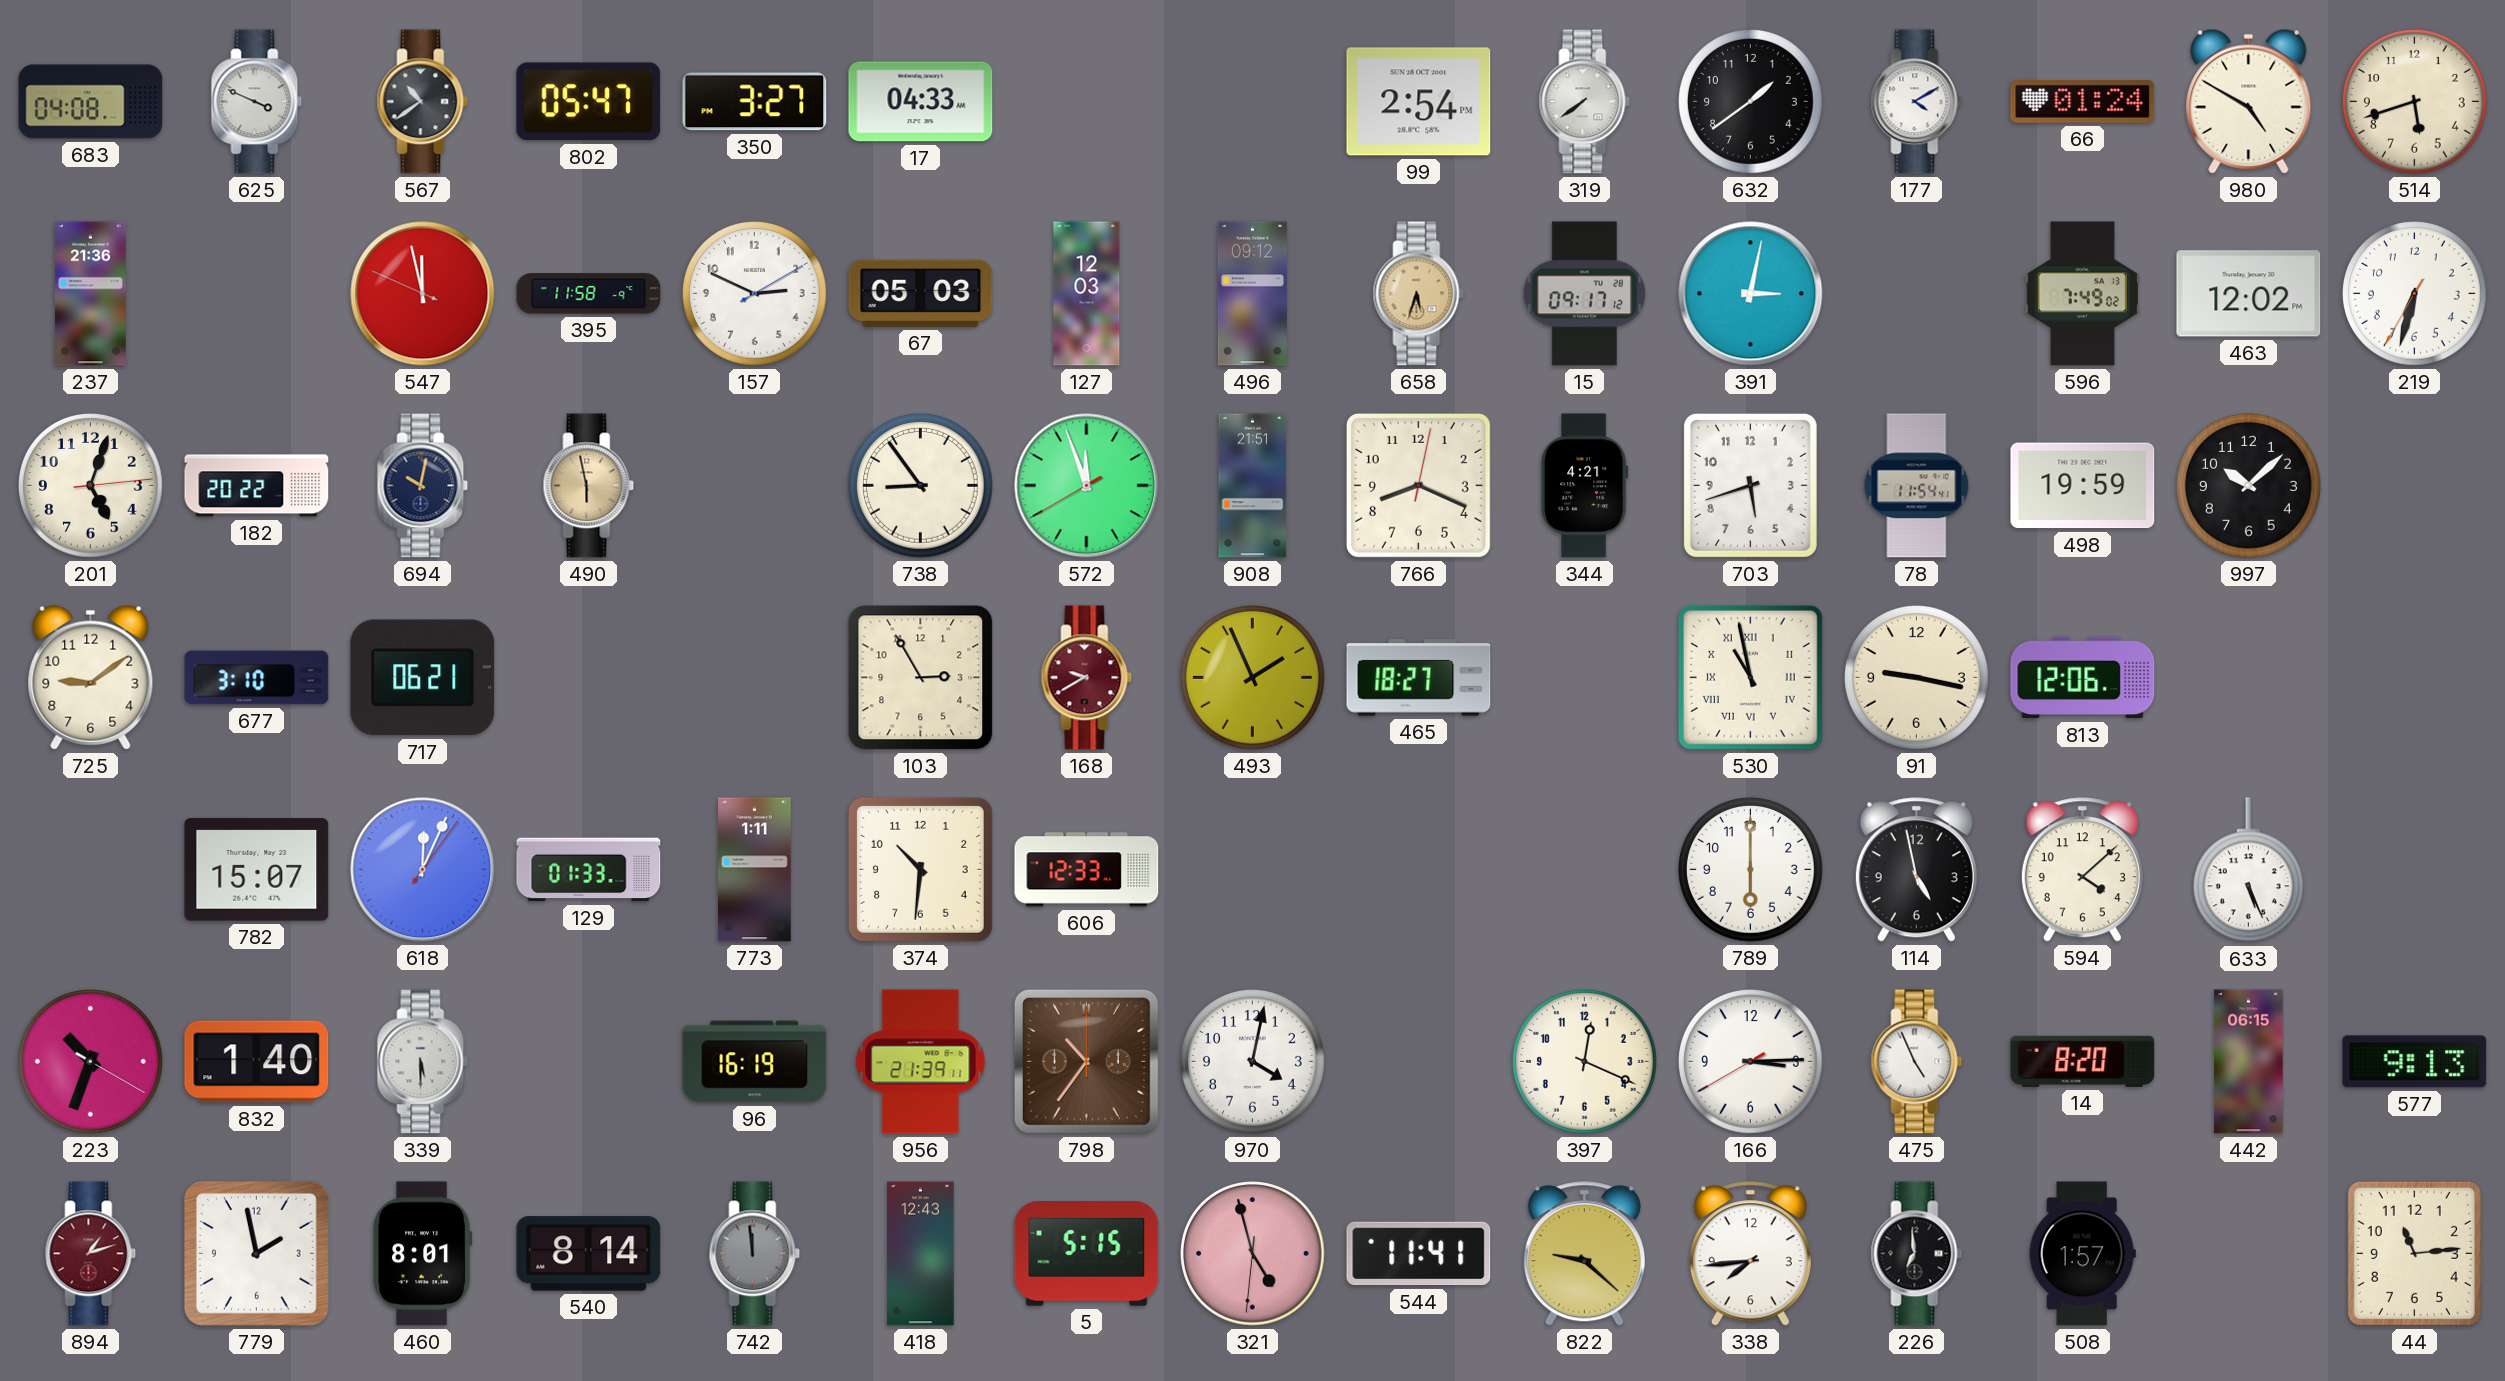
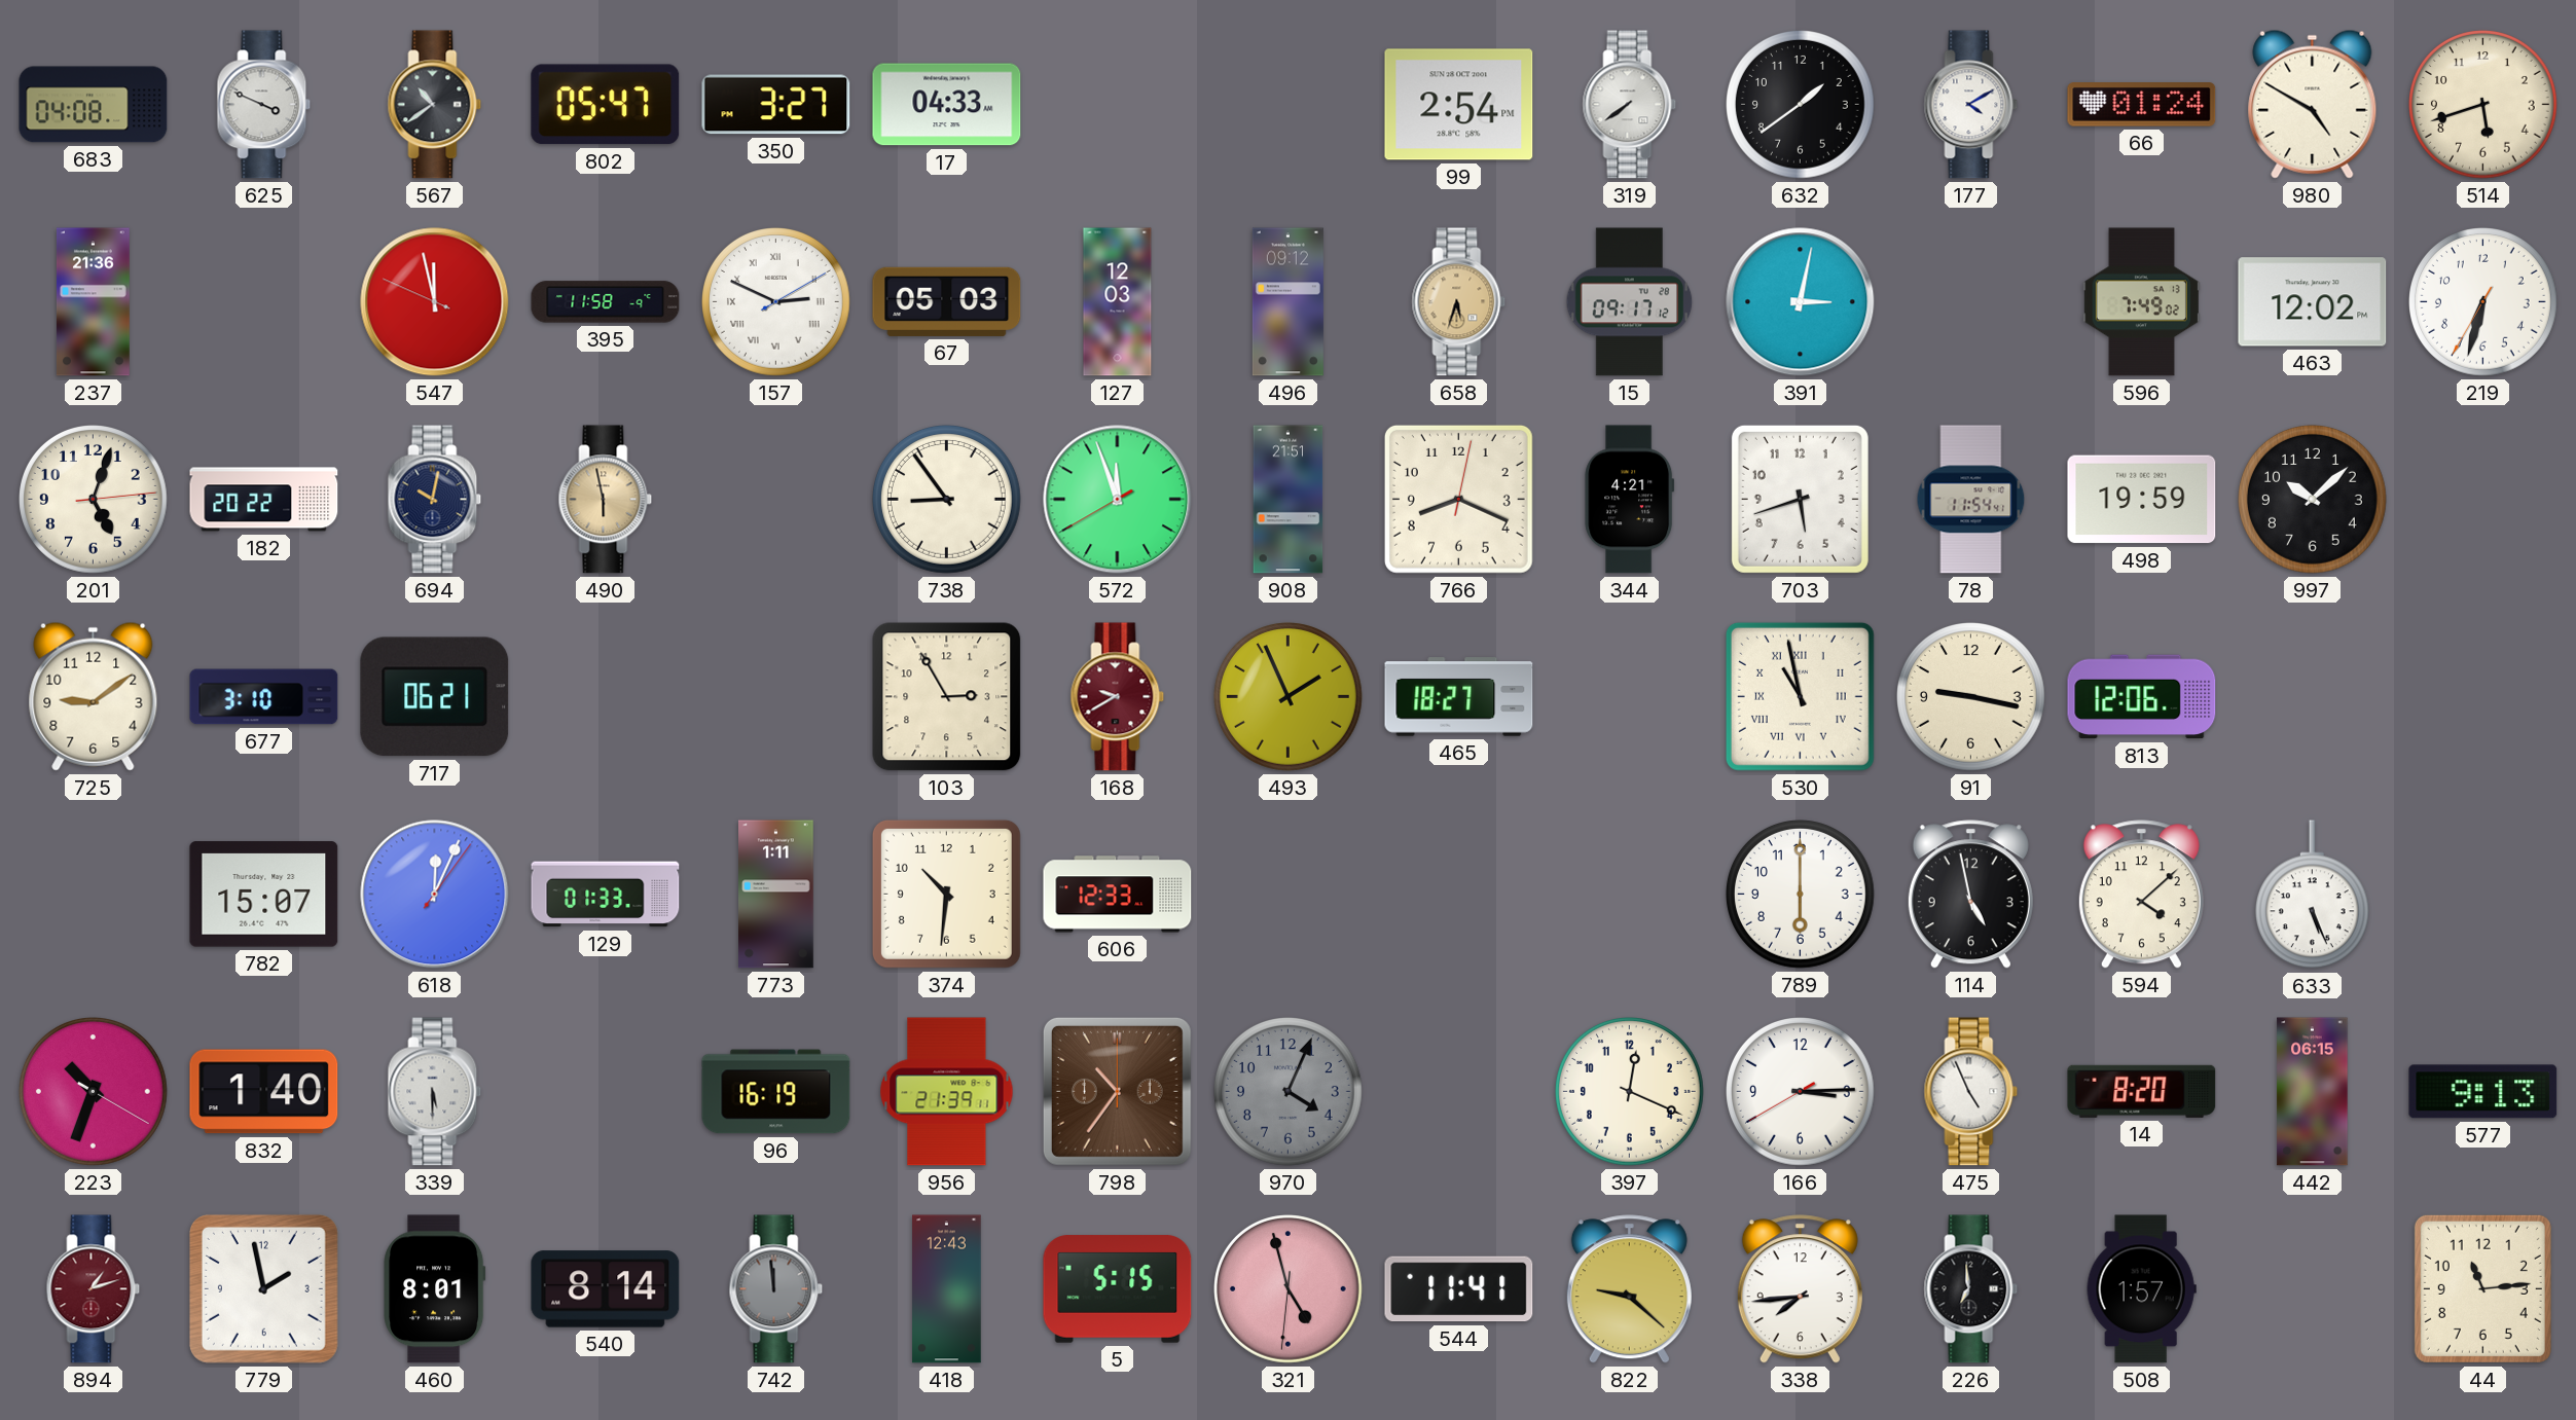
157 numerals: Arabic -> Roman
970: 4:02 -> 4:04
970 dial: white -> grey
